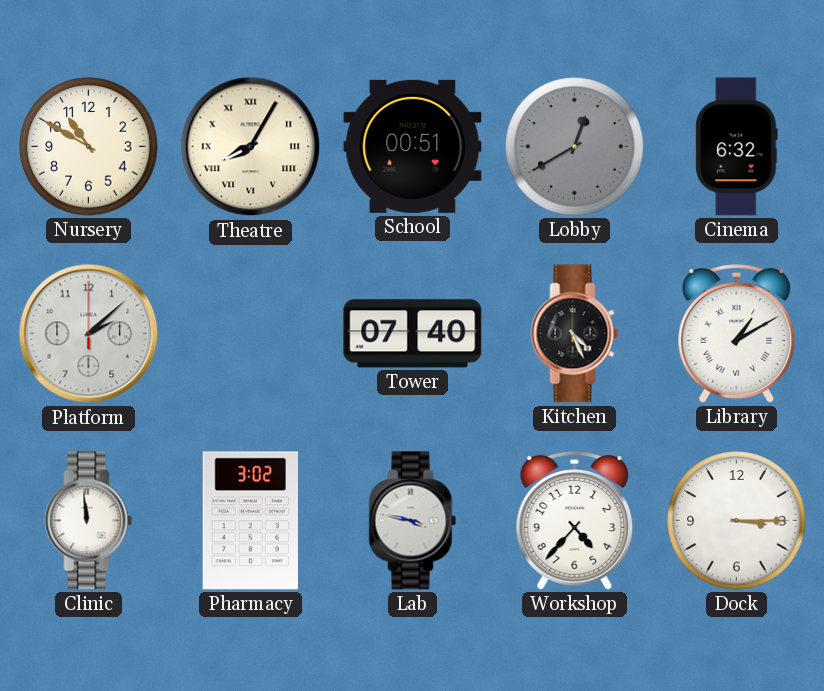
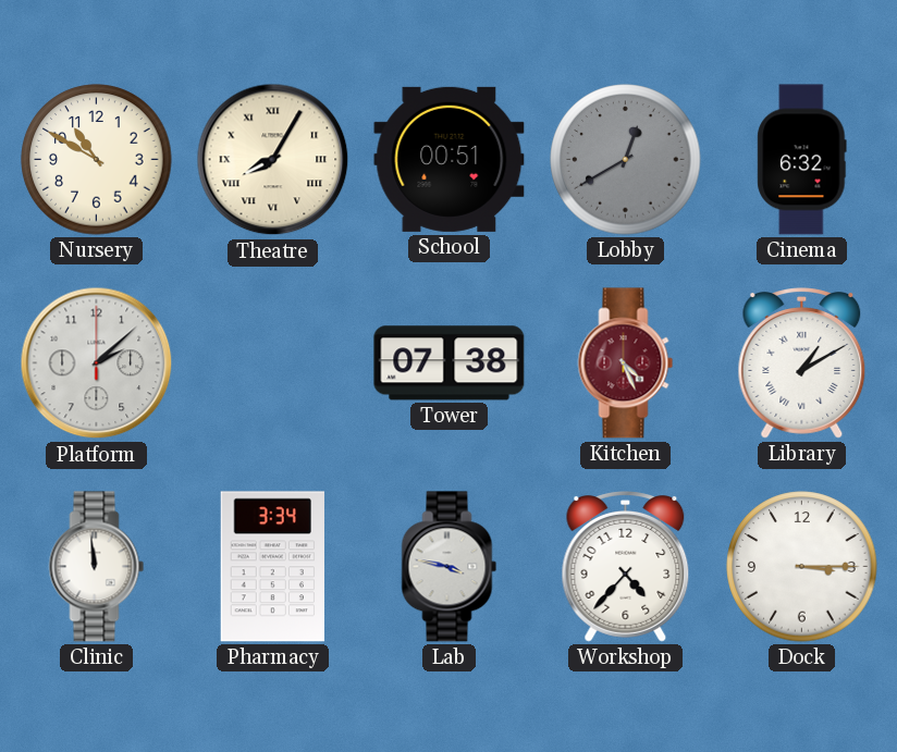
Tower: 07:40 -> 07:38
Kitchen dial: black -> burgundy
Pharmacy: 3:02 -> 3:34
